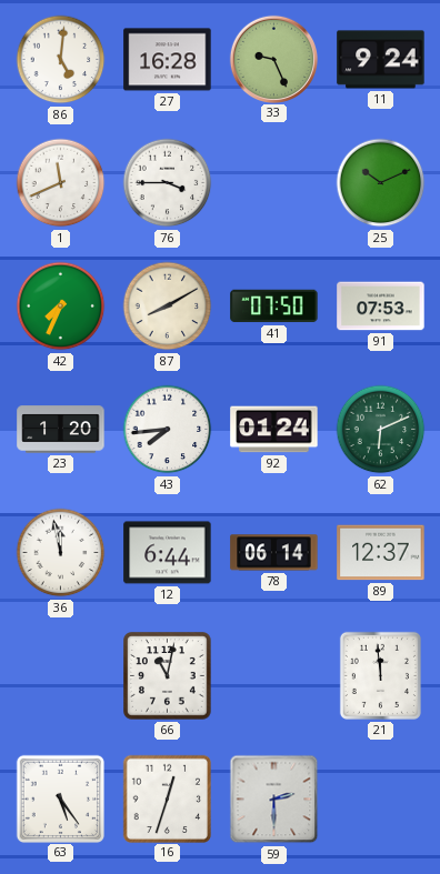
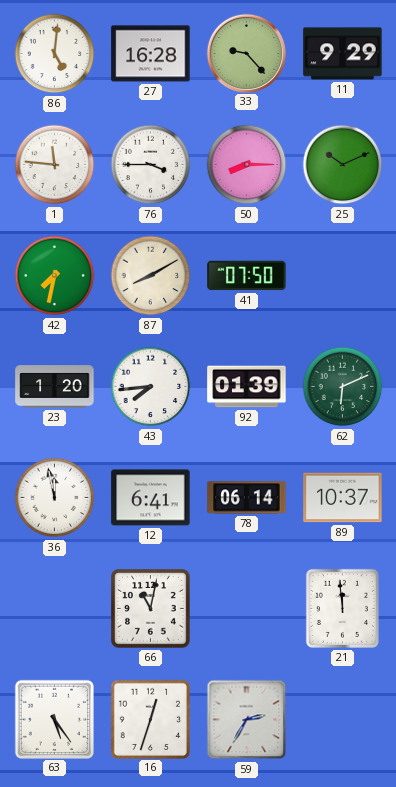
33: 9:26 -> 9:23
11: 9:24 -> 9:29
1: 11:41 -> 11:46
50: none -> 8:15
42: 7:34 -> 7:32
91: 07:53 -> none
92: 01:24 -> 01:39
12: 6:44 -> 6:41
89: 12:37 -> 10:37
59: 2:30 -> 2:35
